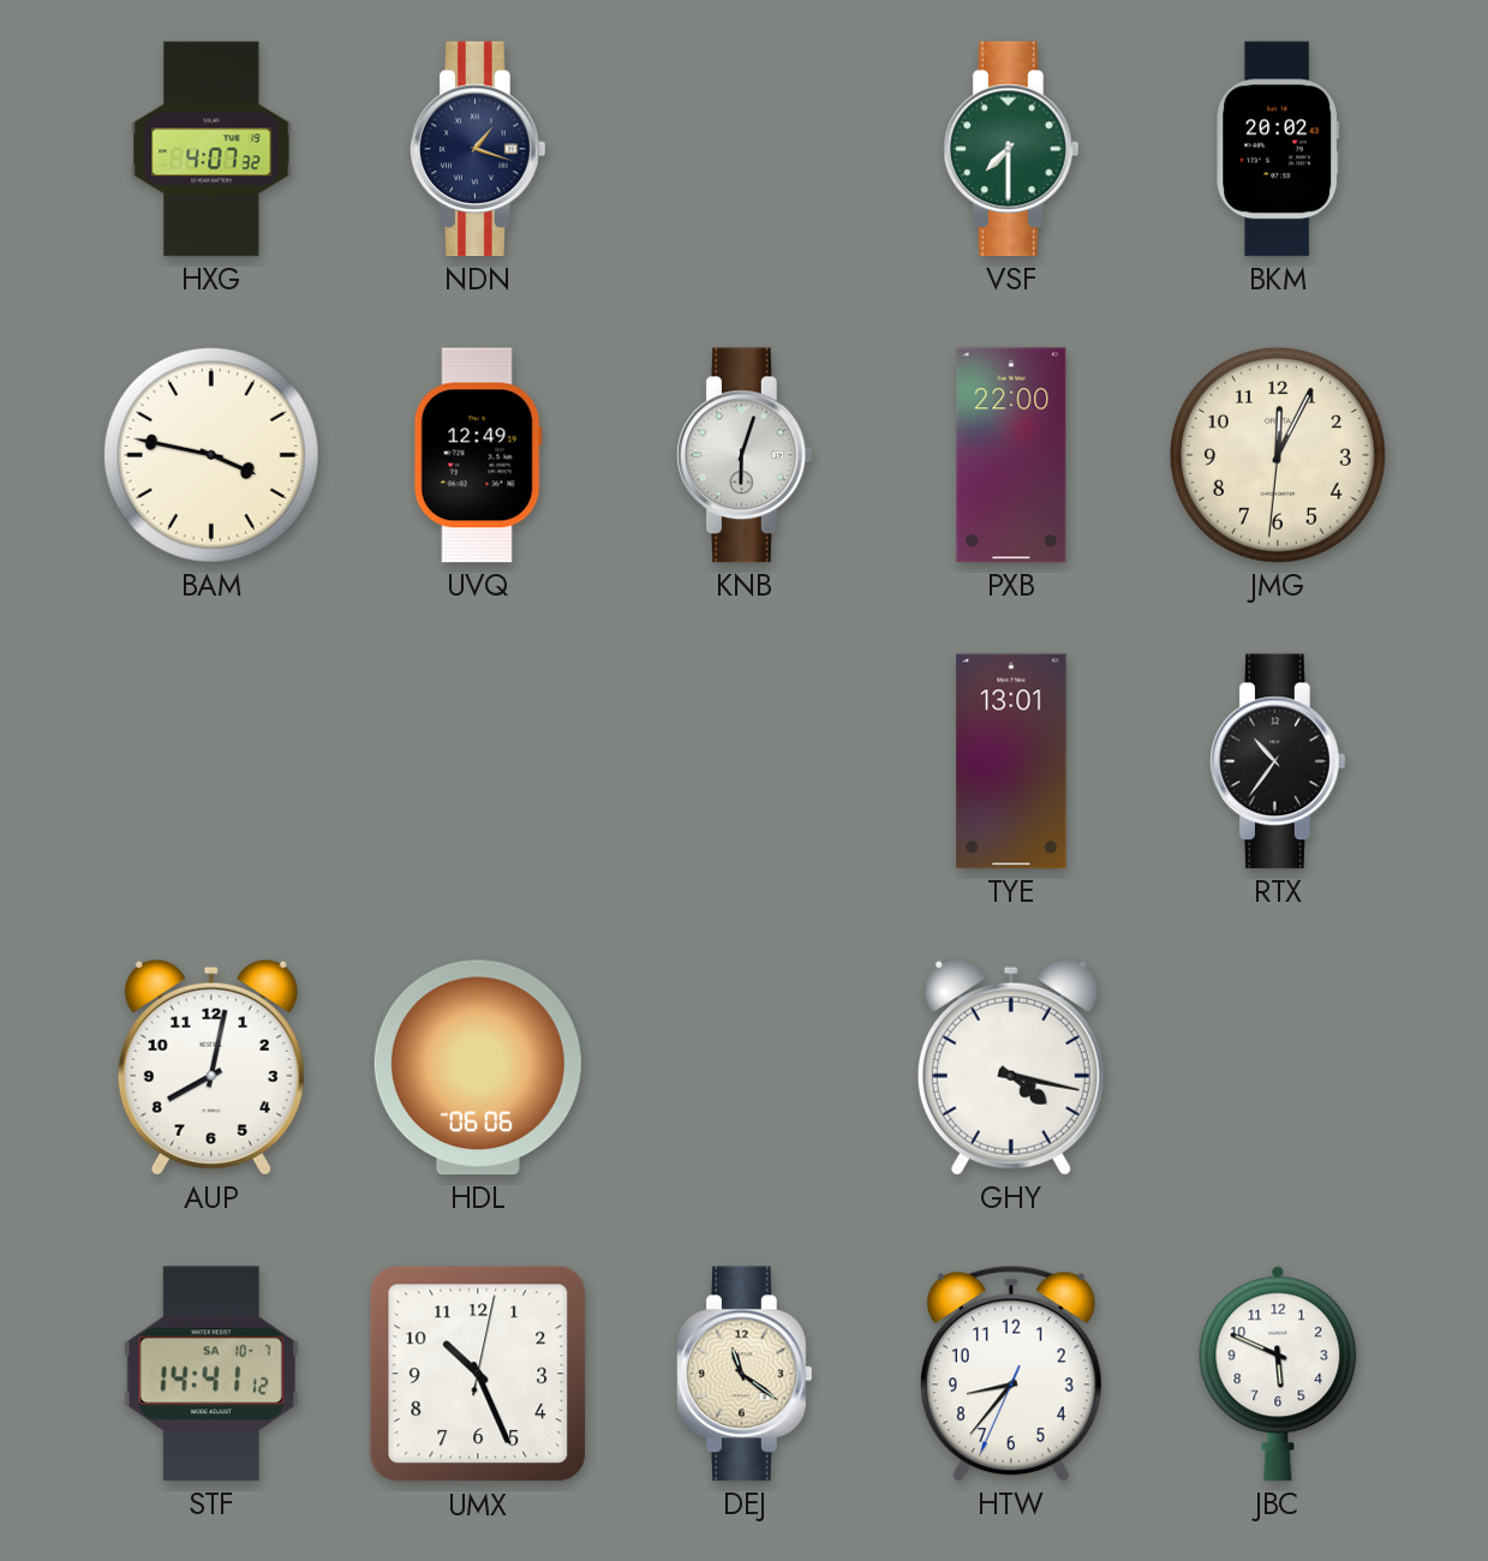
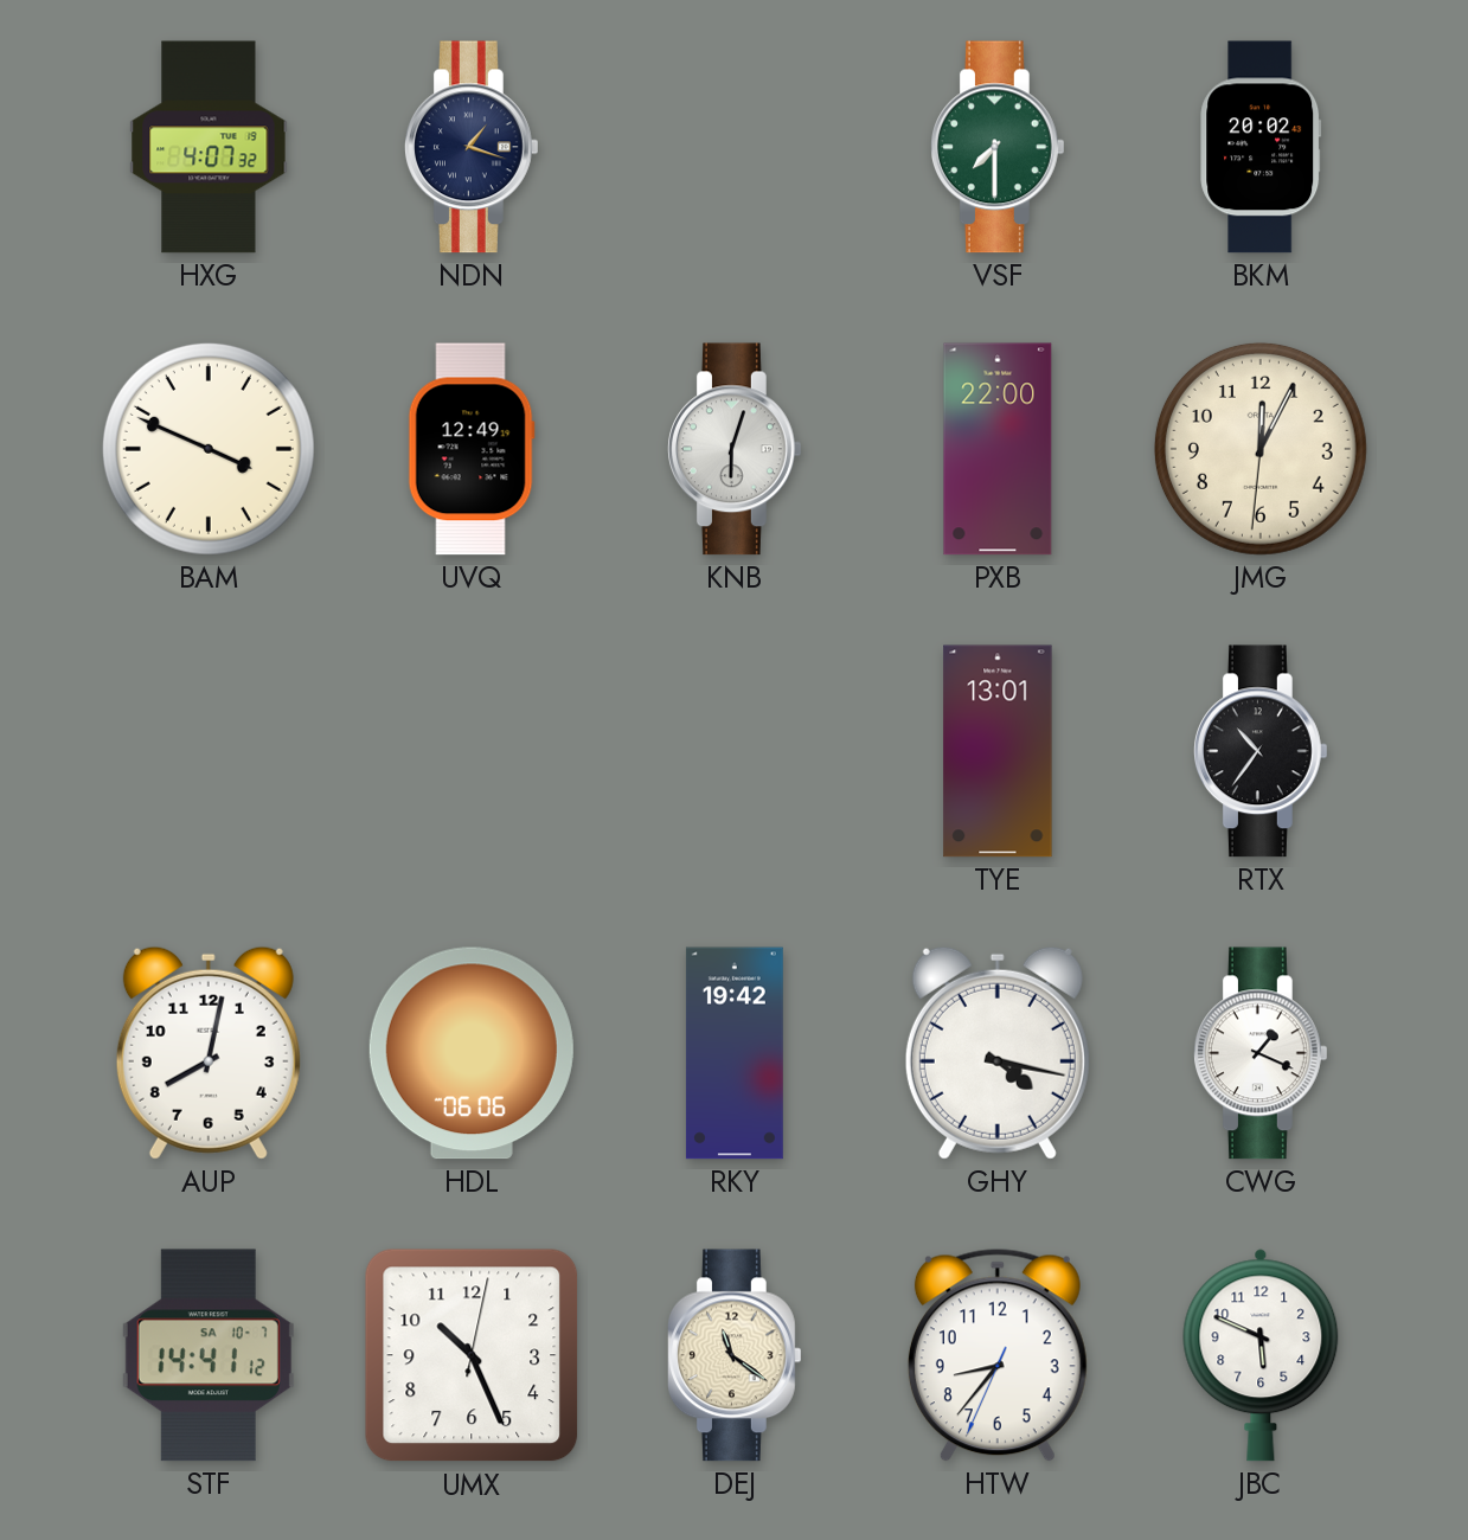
BAM: 3:47 -> 3:49
RKY: none -> 19:42
CWG: none -> 1:19
